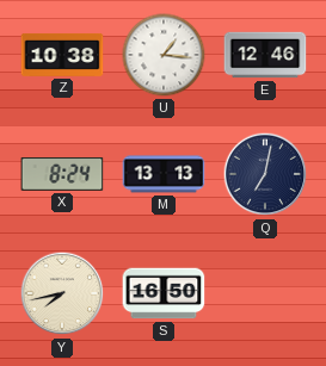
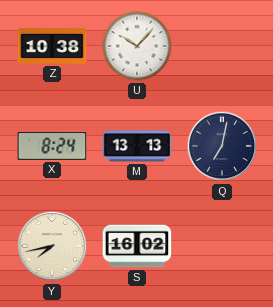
U: 1:16 -> 10:07
E: 12:46 -> none
S: 16:50 -> 16:02
